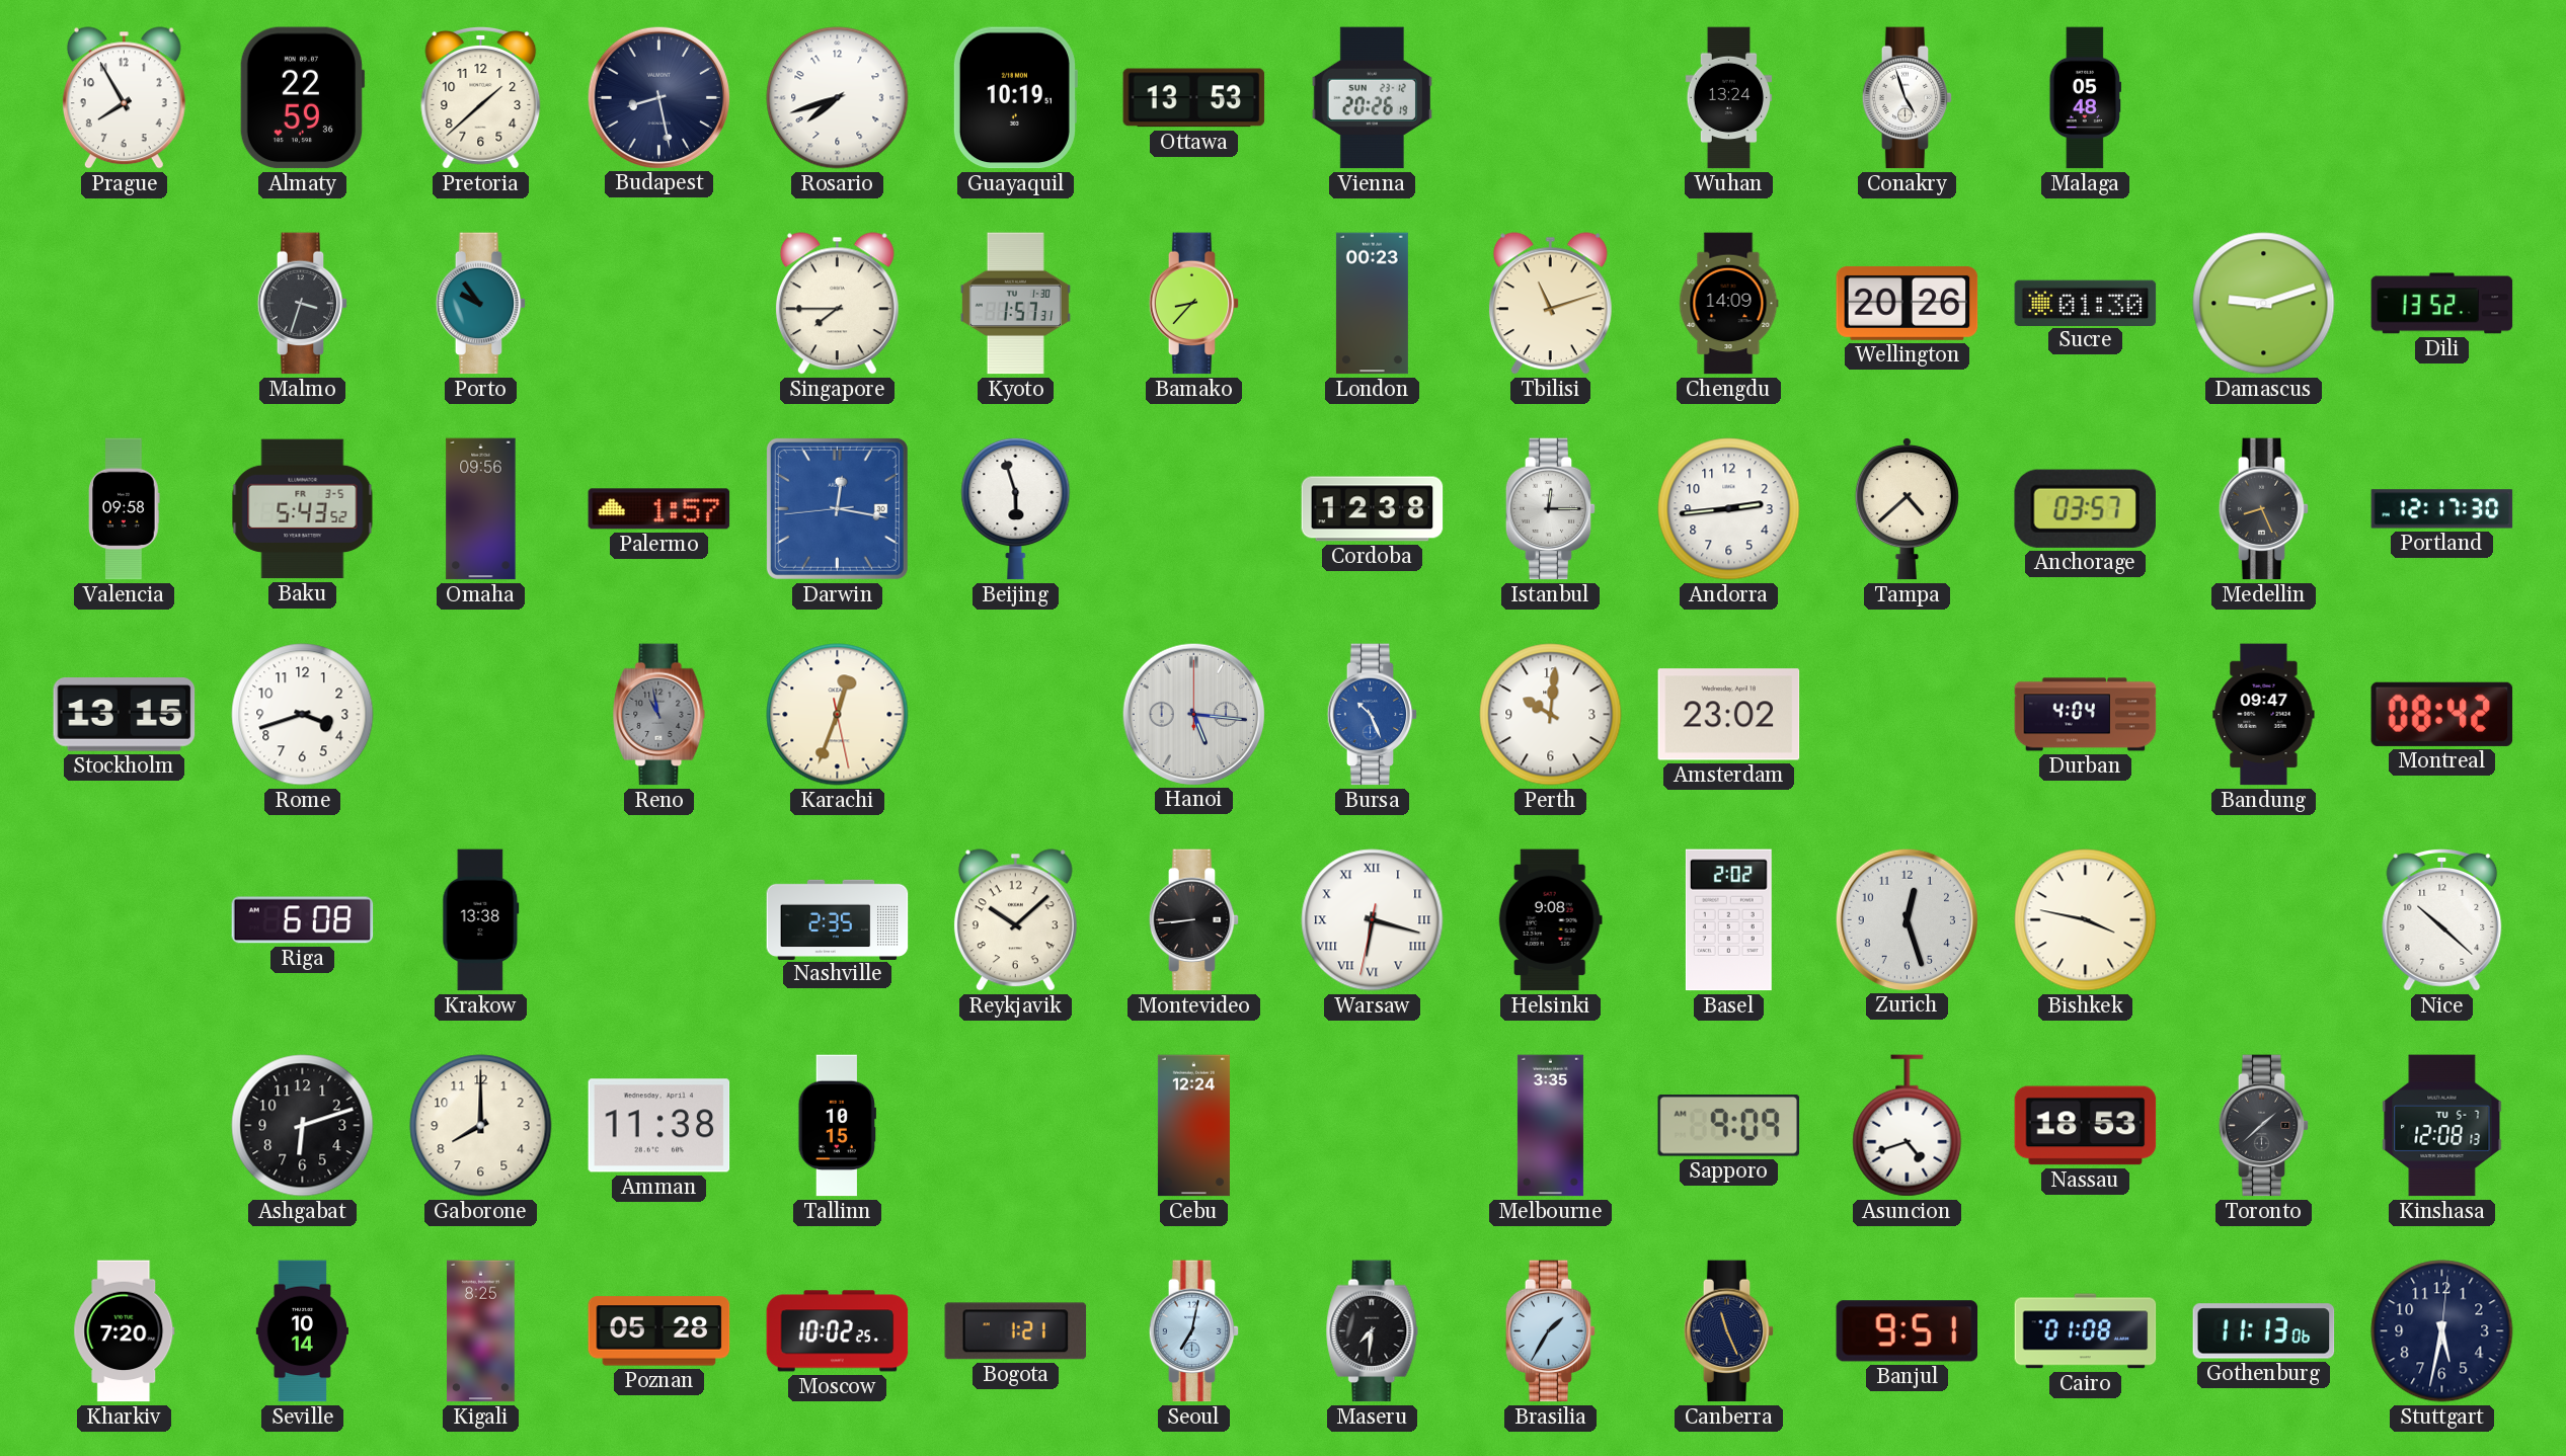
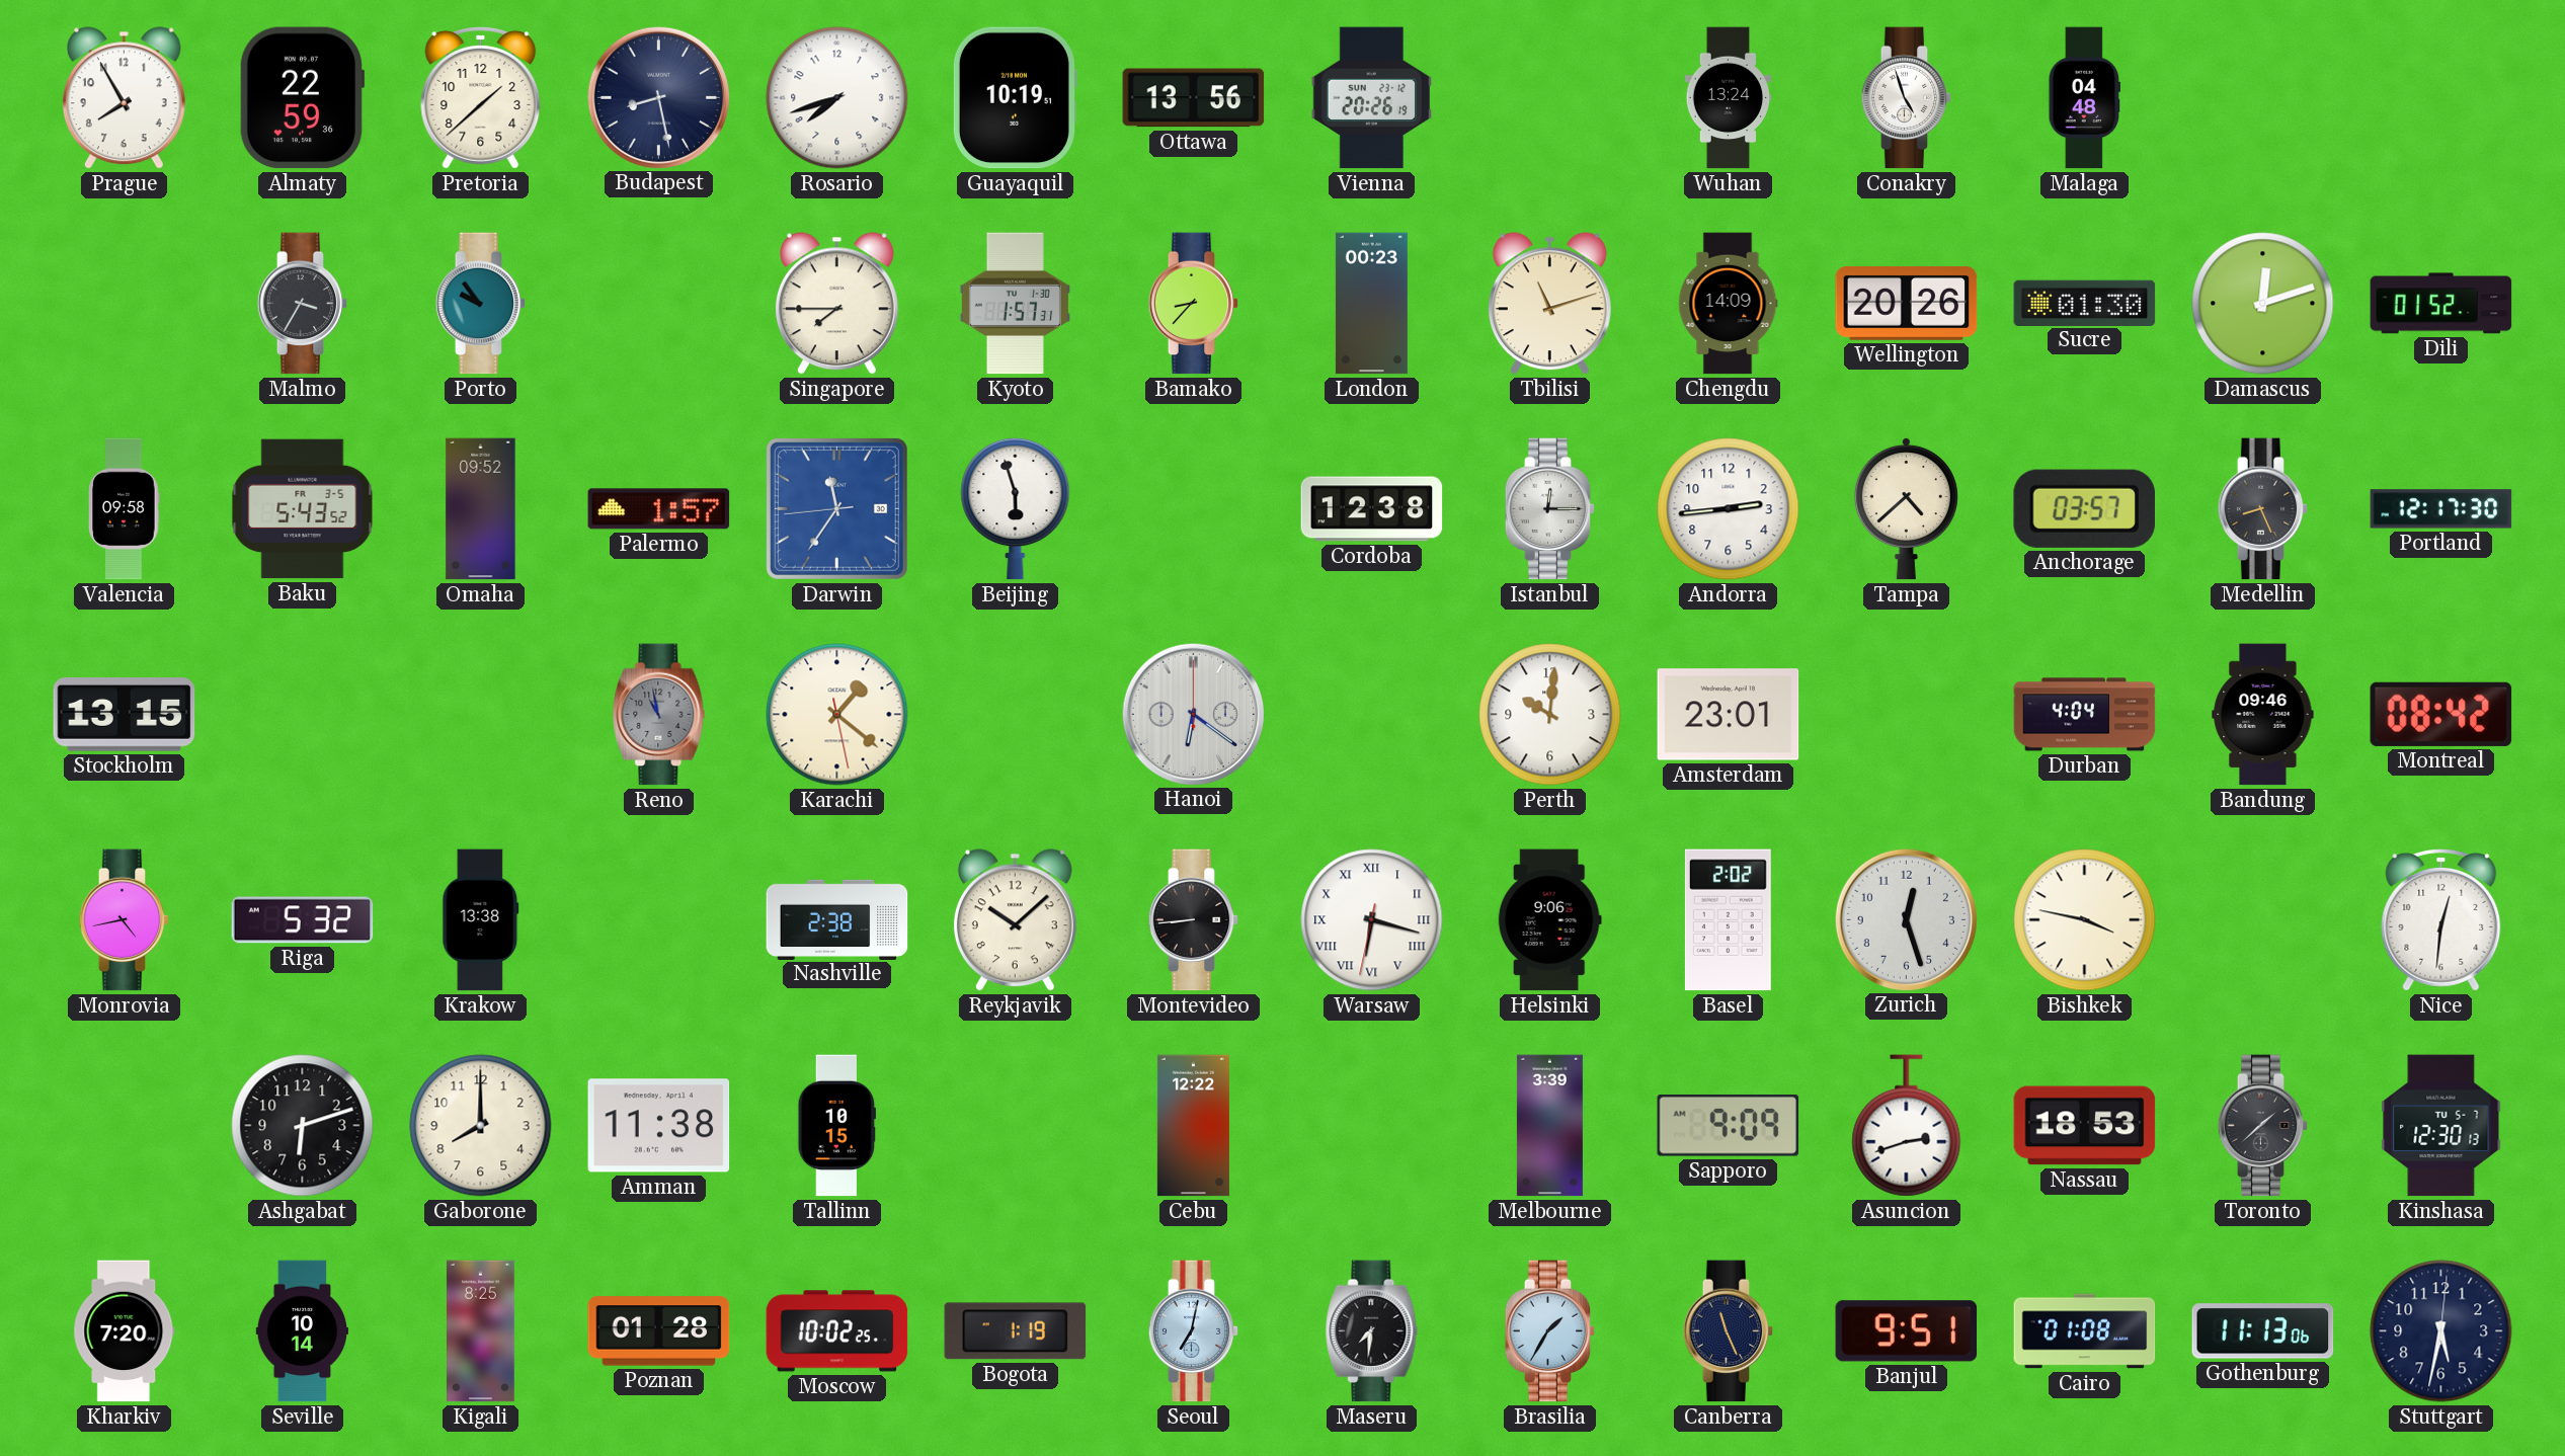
Ottawa: 13:53 -> 13:56
Malaga: 05:48 -> 04:48
Malmo: 3:33 -> 3:35
Damascus: 9:12 -> 12:12
Dili: 13:52 -> 01:52
Omaha: 09:56 -> 09:52
Darwin: 12:16 -> 11:35
Rome: 3:42 -> none
Karachi: 12:33 -> 1:21
Hanoi: 5:16 -> 6:21
Bursa: 10:26 -> none
Amsterdam: 23:02 -> 23:01
Bandung: 09:47 -> 09:46
Monrovia: none -> 4:43
Riga: 6:08 -> 5:32
Nashville: 2:35 -> 2:38
Helsinki: 9:08 -> 9:06
Nice: 10:22 -> 12:31
Cebu: 12:24 -> 12:22
Melbourne: 3:35 -> 3:39
Asuncion: 4:42 -> 2:42
Kinshasa: 12:08 -> 12:30
Poznan: 05:28 -> 01:28
Bogota: 1:21 -> 1:19
